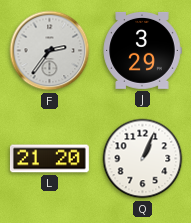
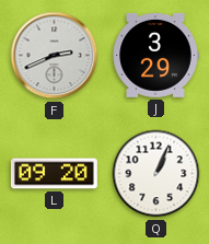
F: 2:36 -> 2:41
L: 21:20 -> 09:20
